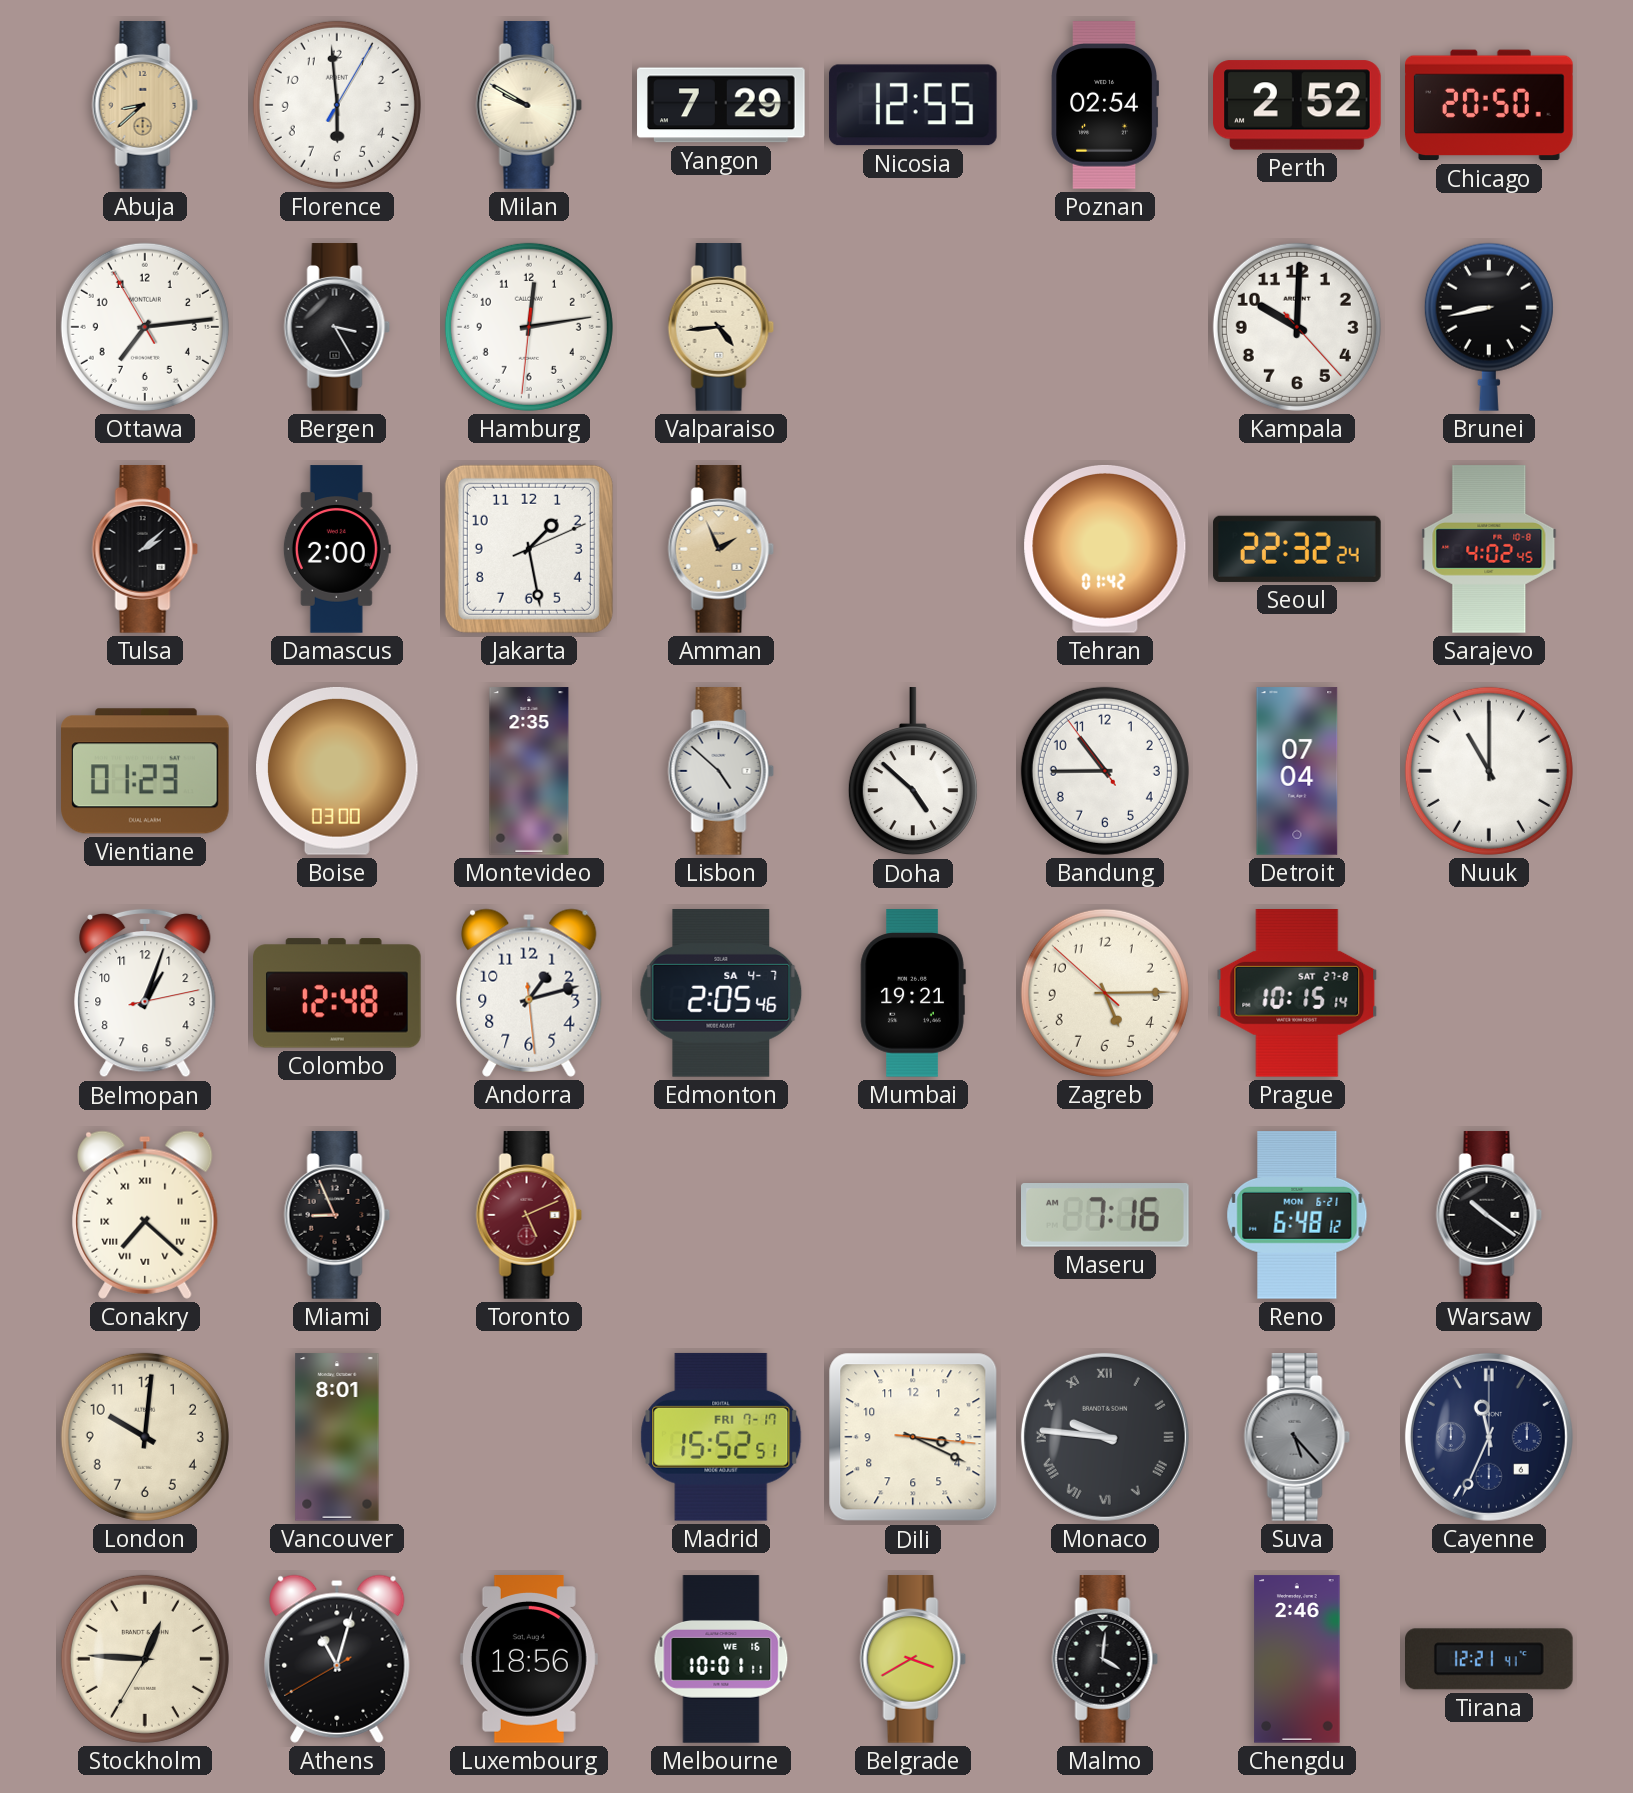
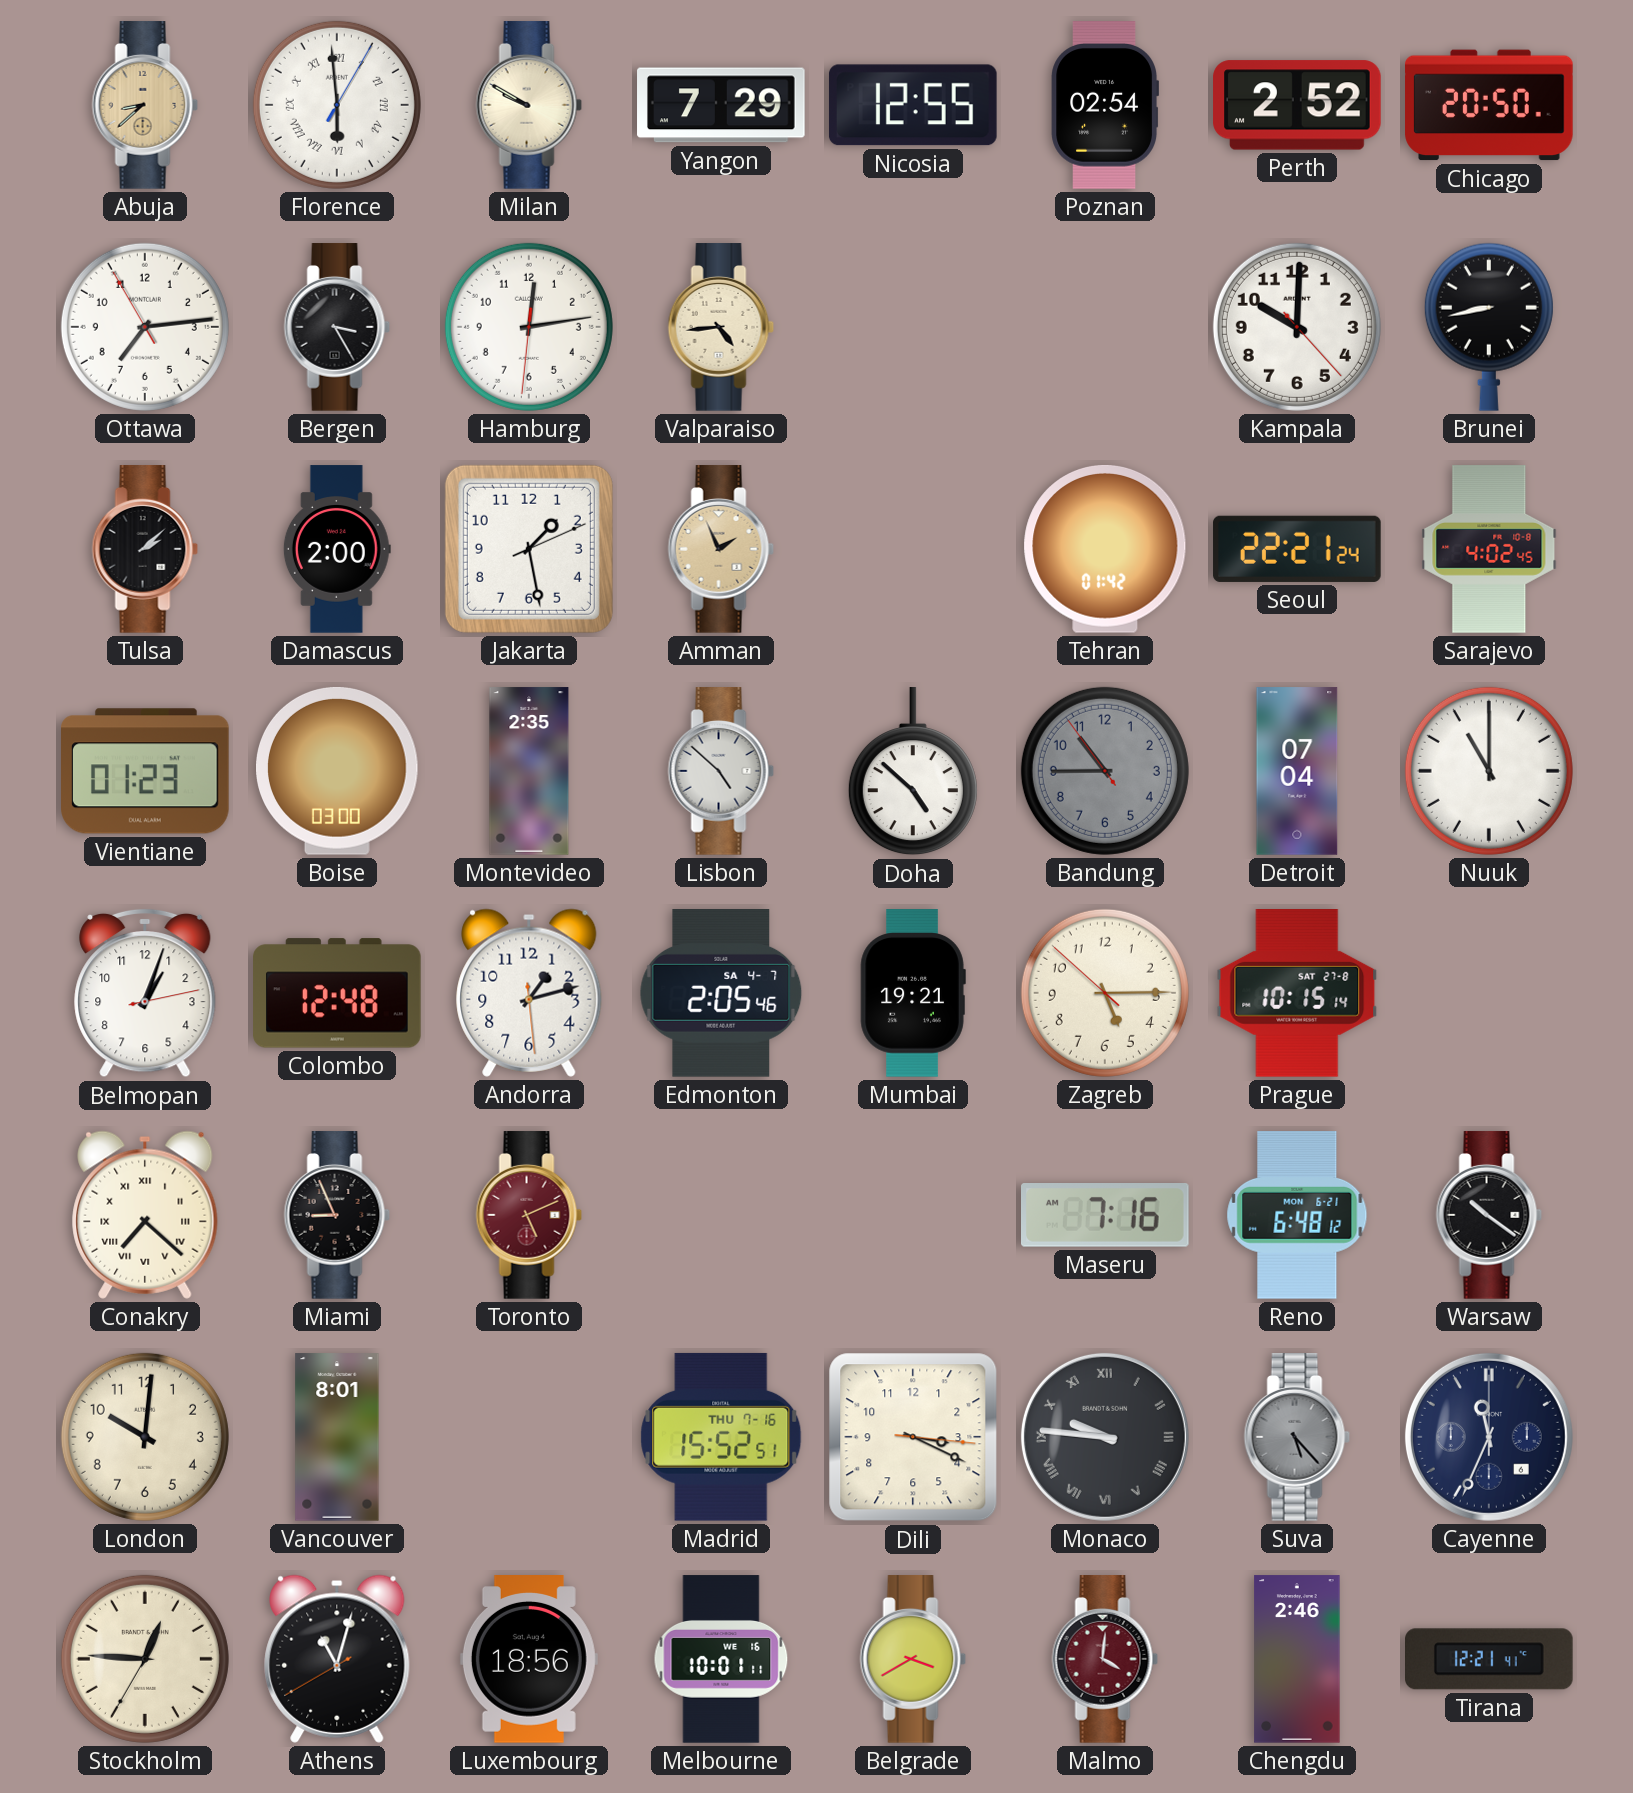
Florence numerals: Arabic -> Roman
Seoul: 22:32 -> 22:21
Bandung dial: white -> grey
Madrid date: FRI 7-17 -> THU 7-16
Malmo dial: black -> burgundy
